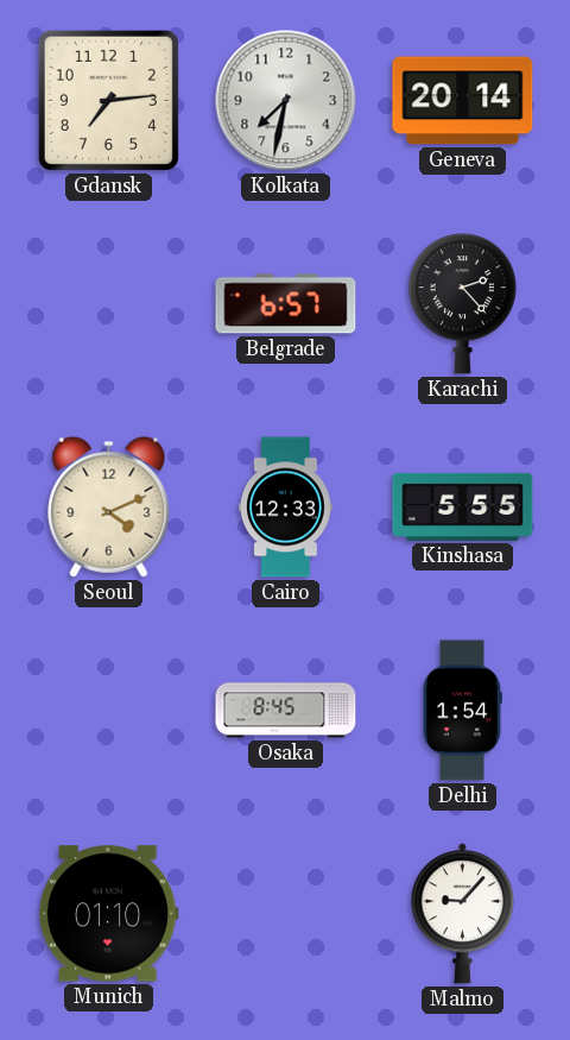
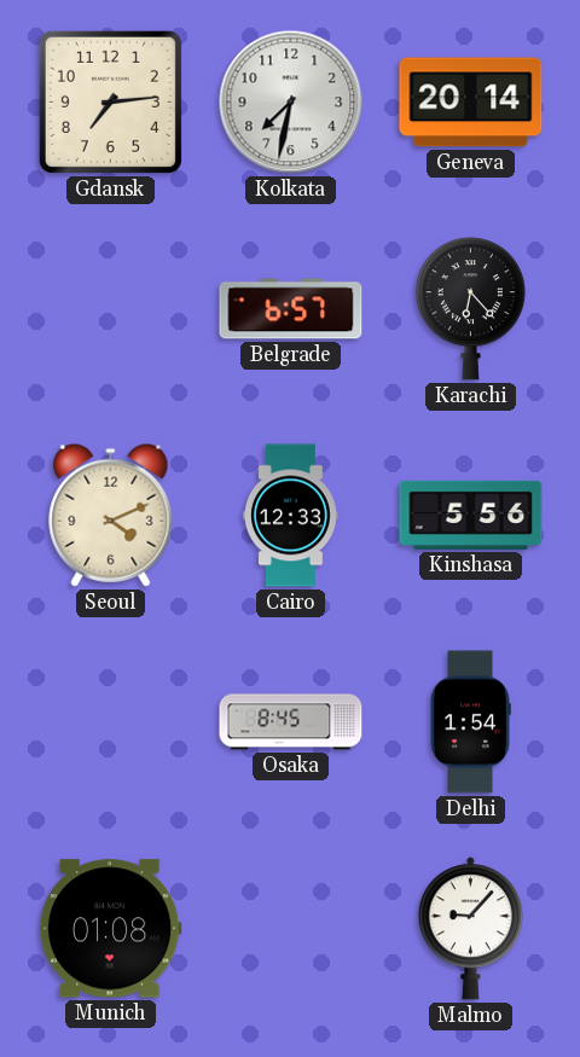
Karachi: 2:23 -> 6:23
Kinshasa: 5:55 -> 5:56
Munich: 01:10 -> 01:08
